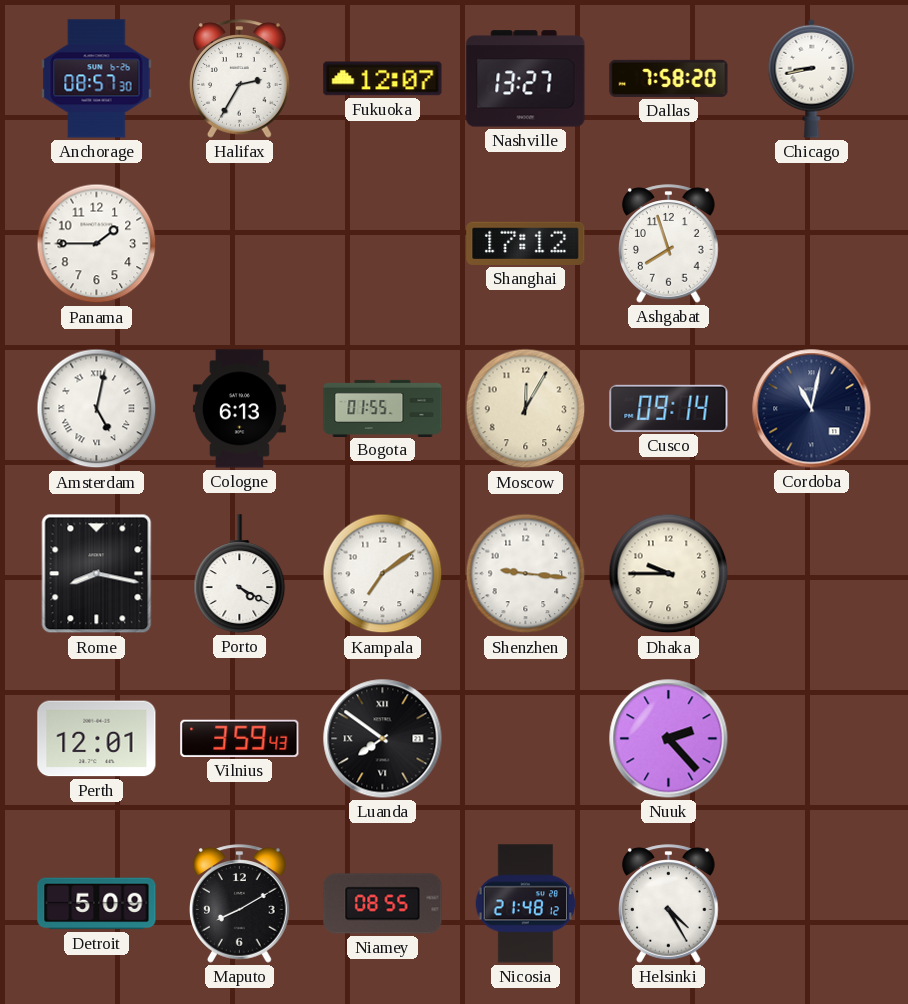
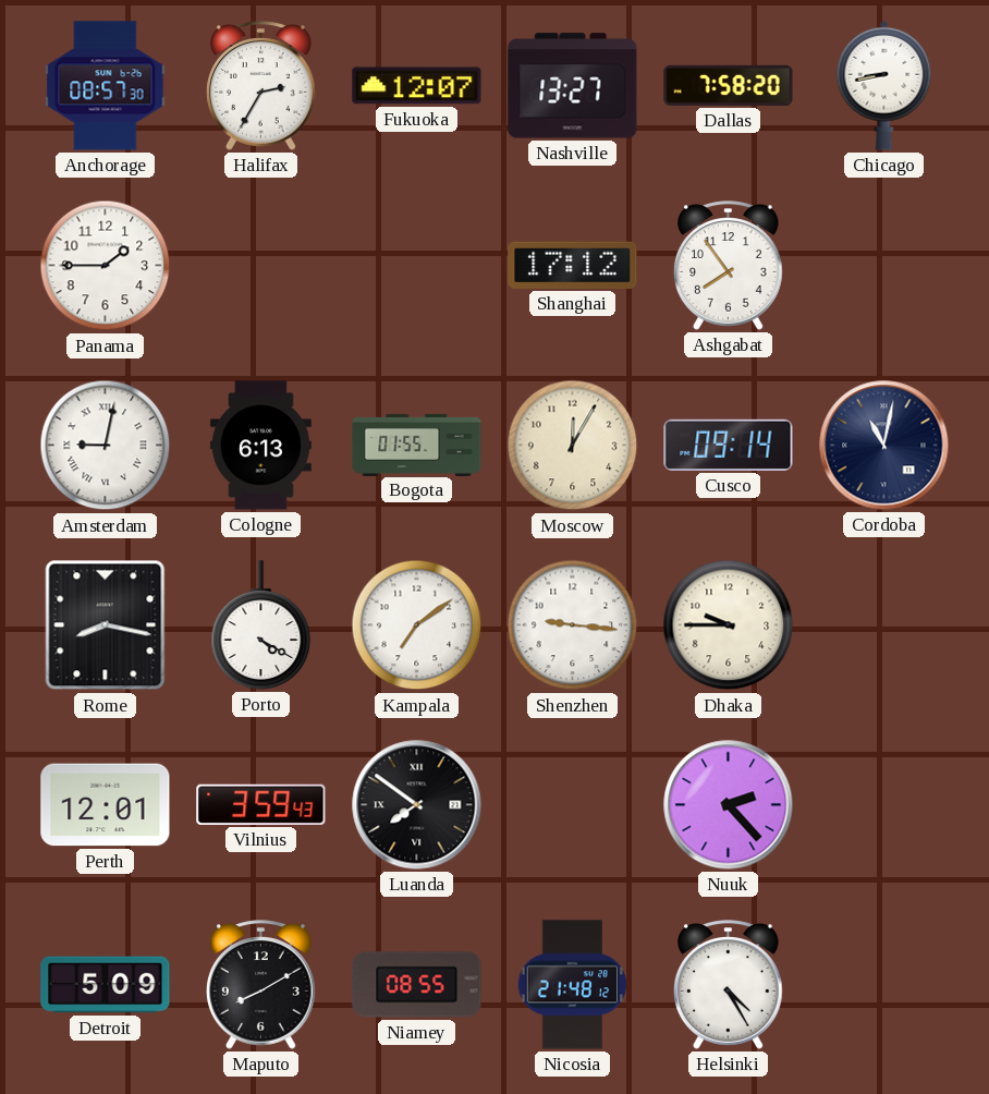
Ashgabat: 7:57 -> 7:54
Amsterdam: 5:02 -> 9:02
